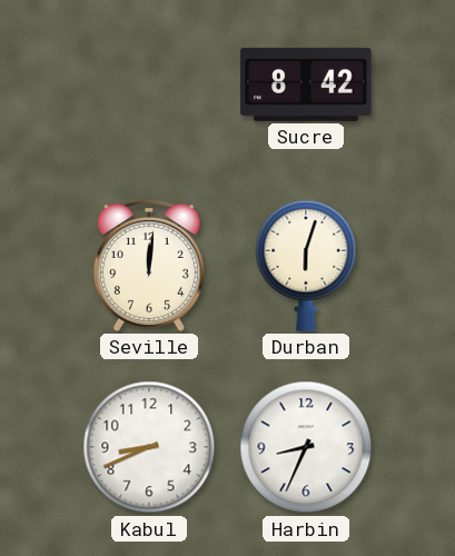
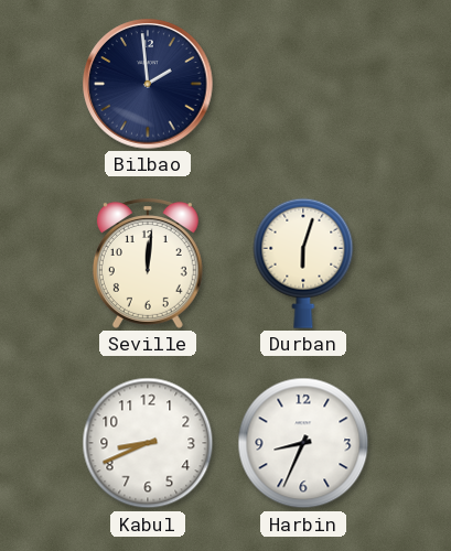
Bilbao: none -> 1:59
Sucre: 8:42 -> none
